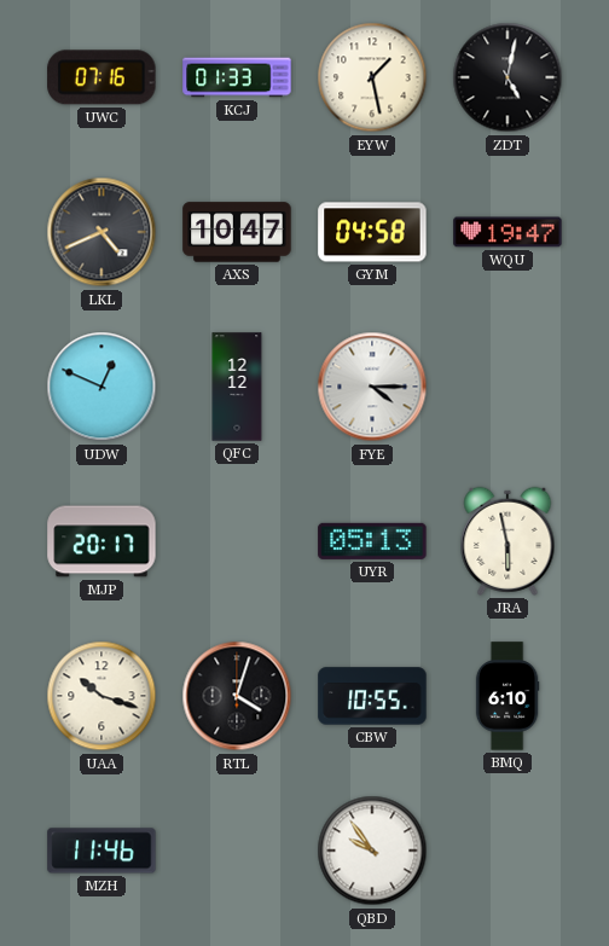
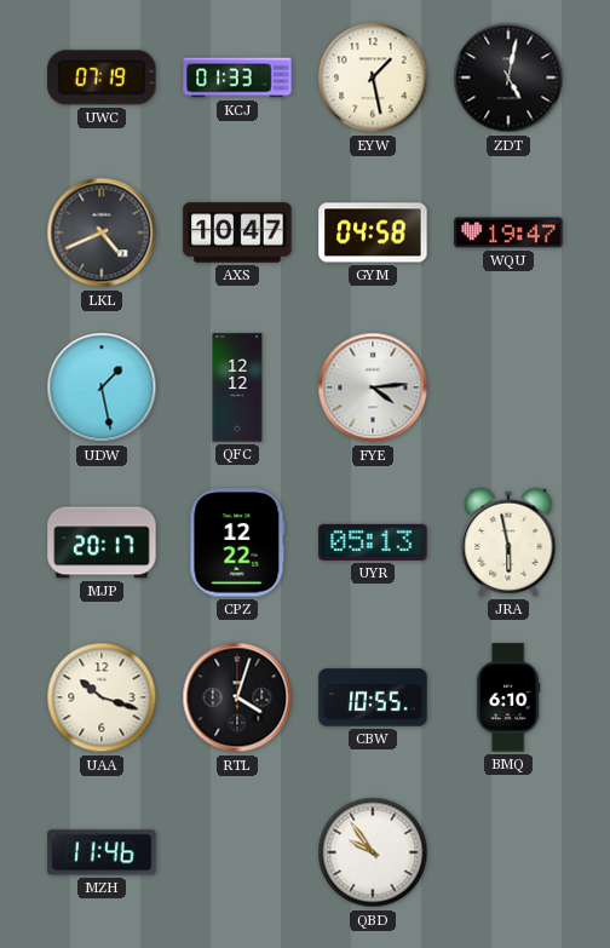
UWC: 07:16 -> 07:19
UDW: 12:49 -> 1:28
FYE: 4:15 -> 4:14
CPZ: none -> 12:22
